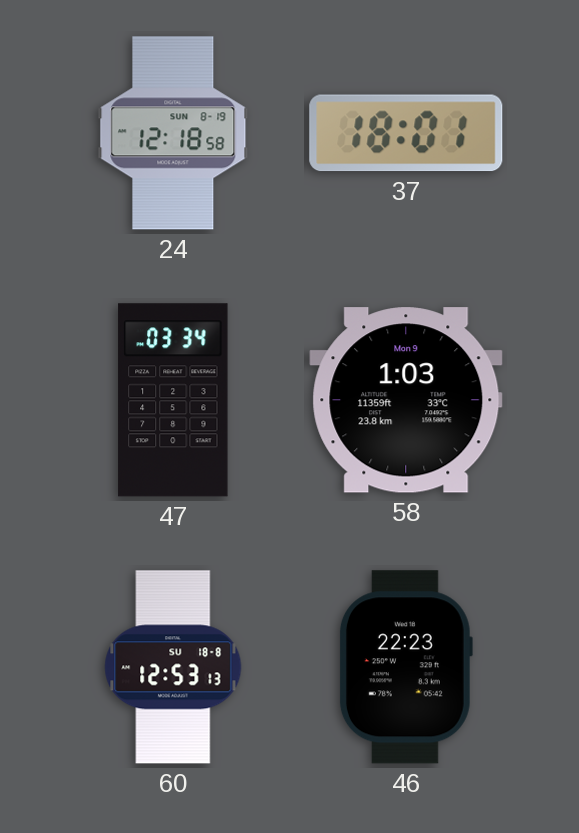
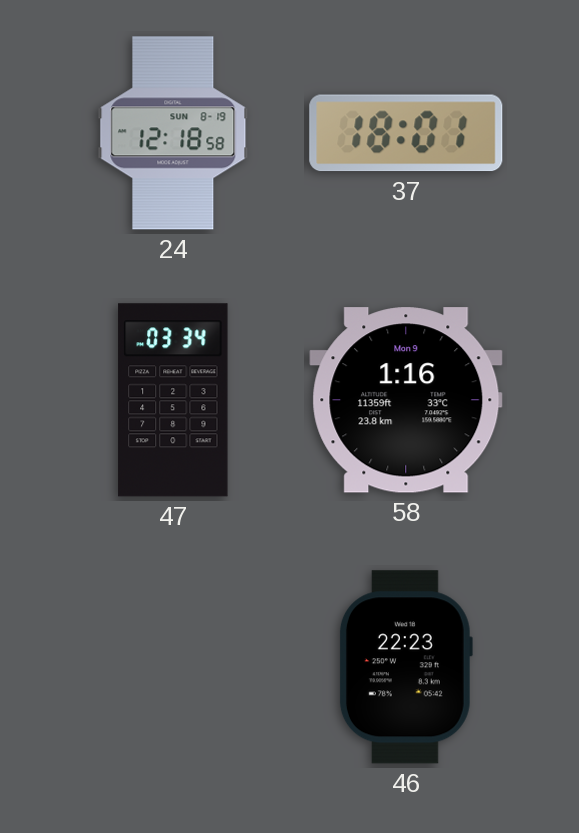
58: 1:03 -> 1:16
60: 12:53 -> none
